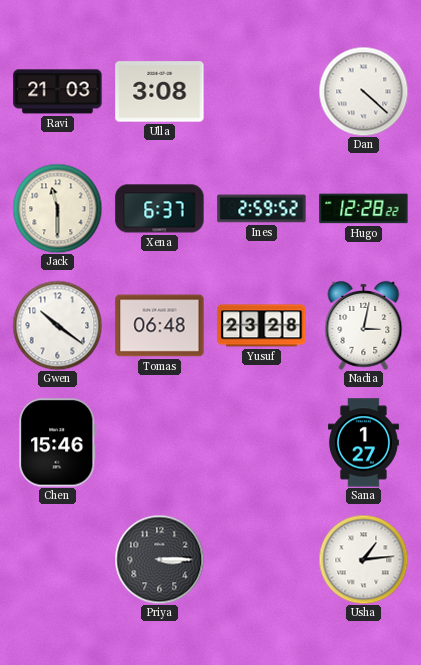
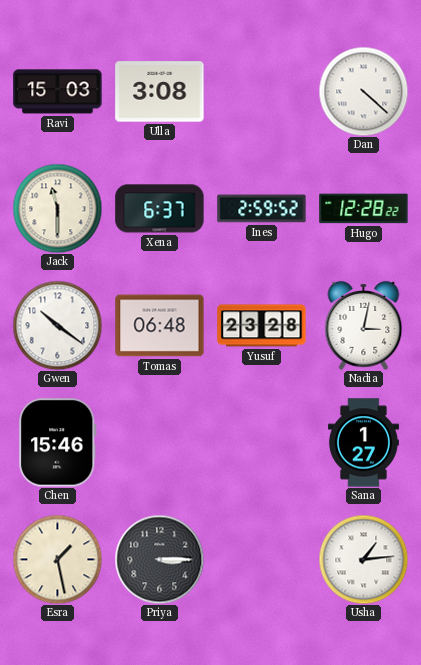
Ravi: 21:03 -> 15:03
Esra: none -> 1:28
